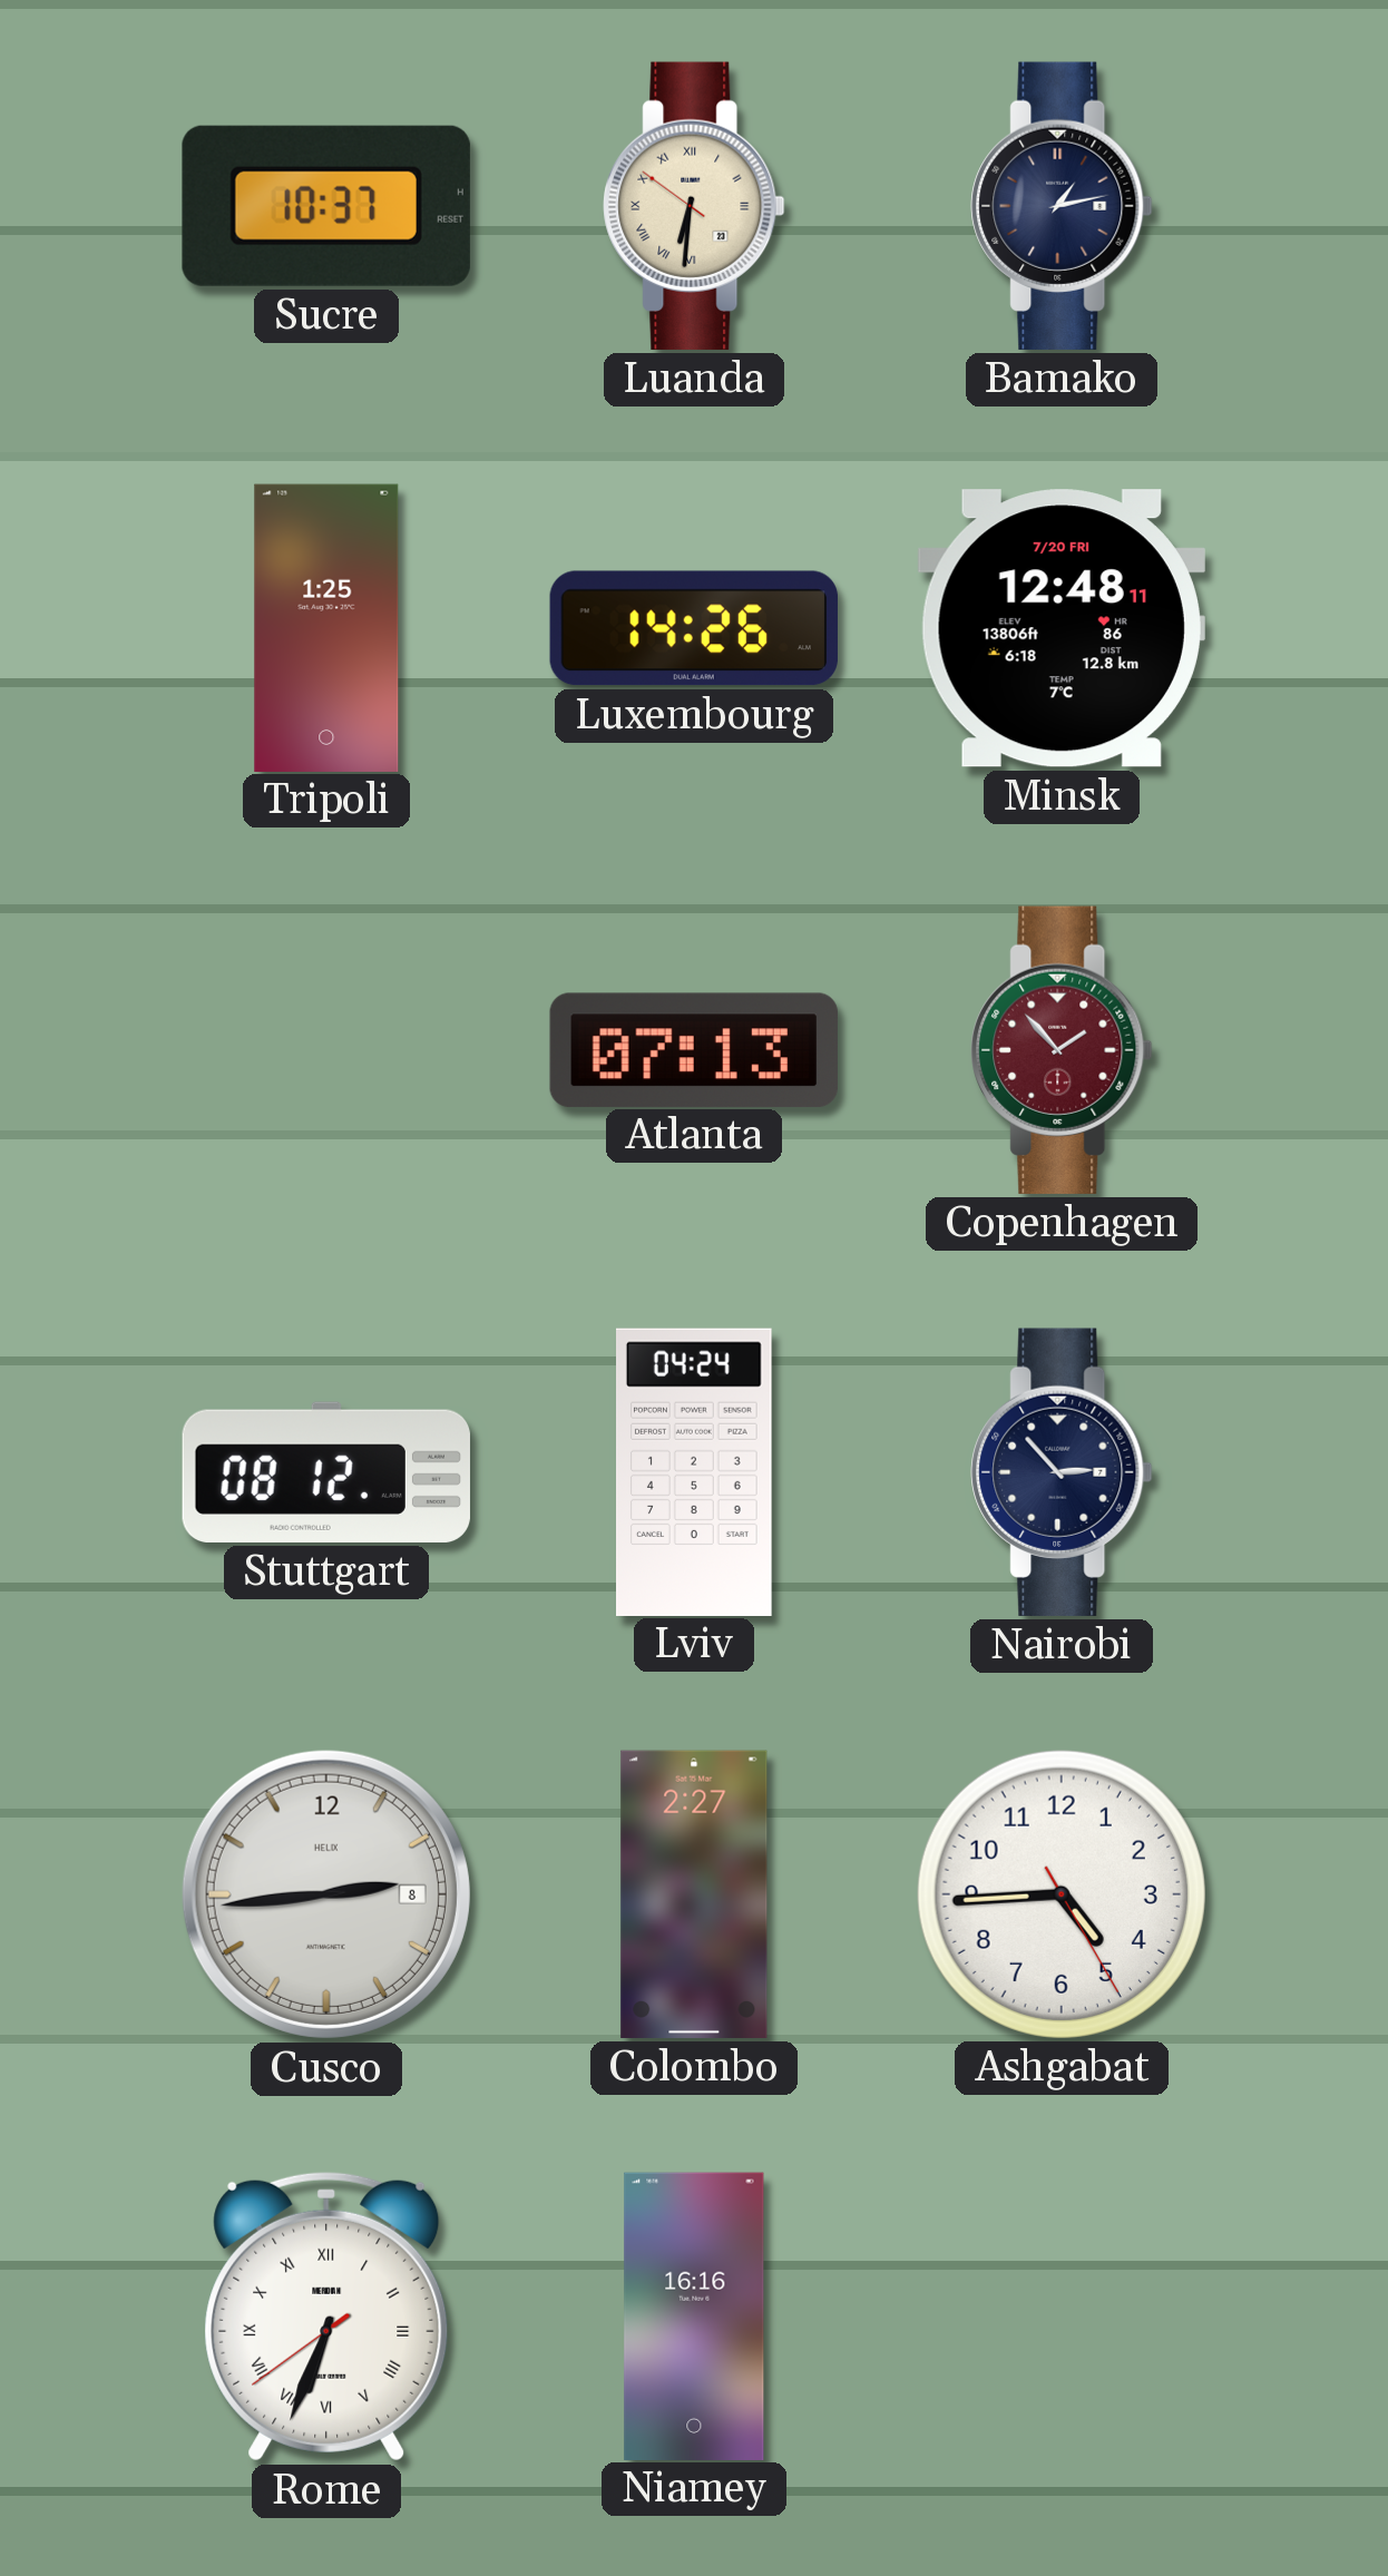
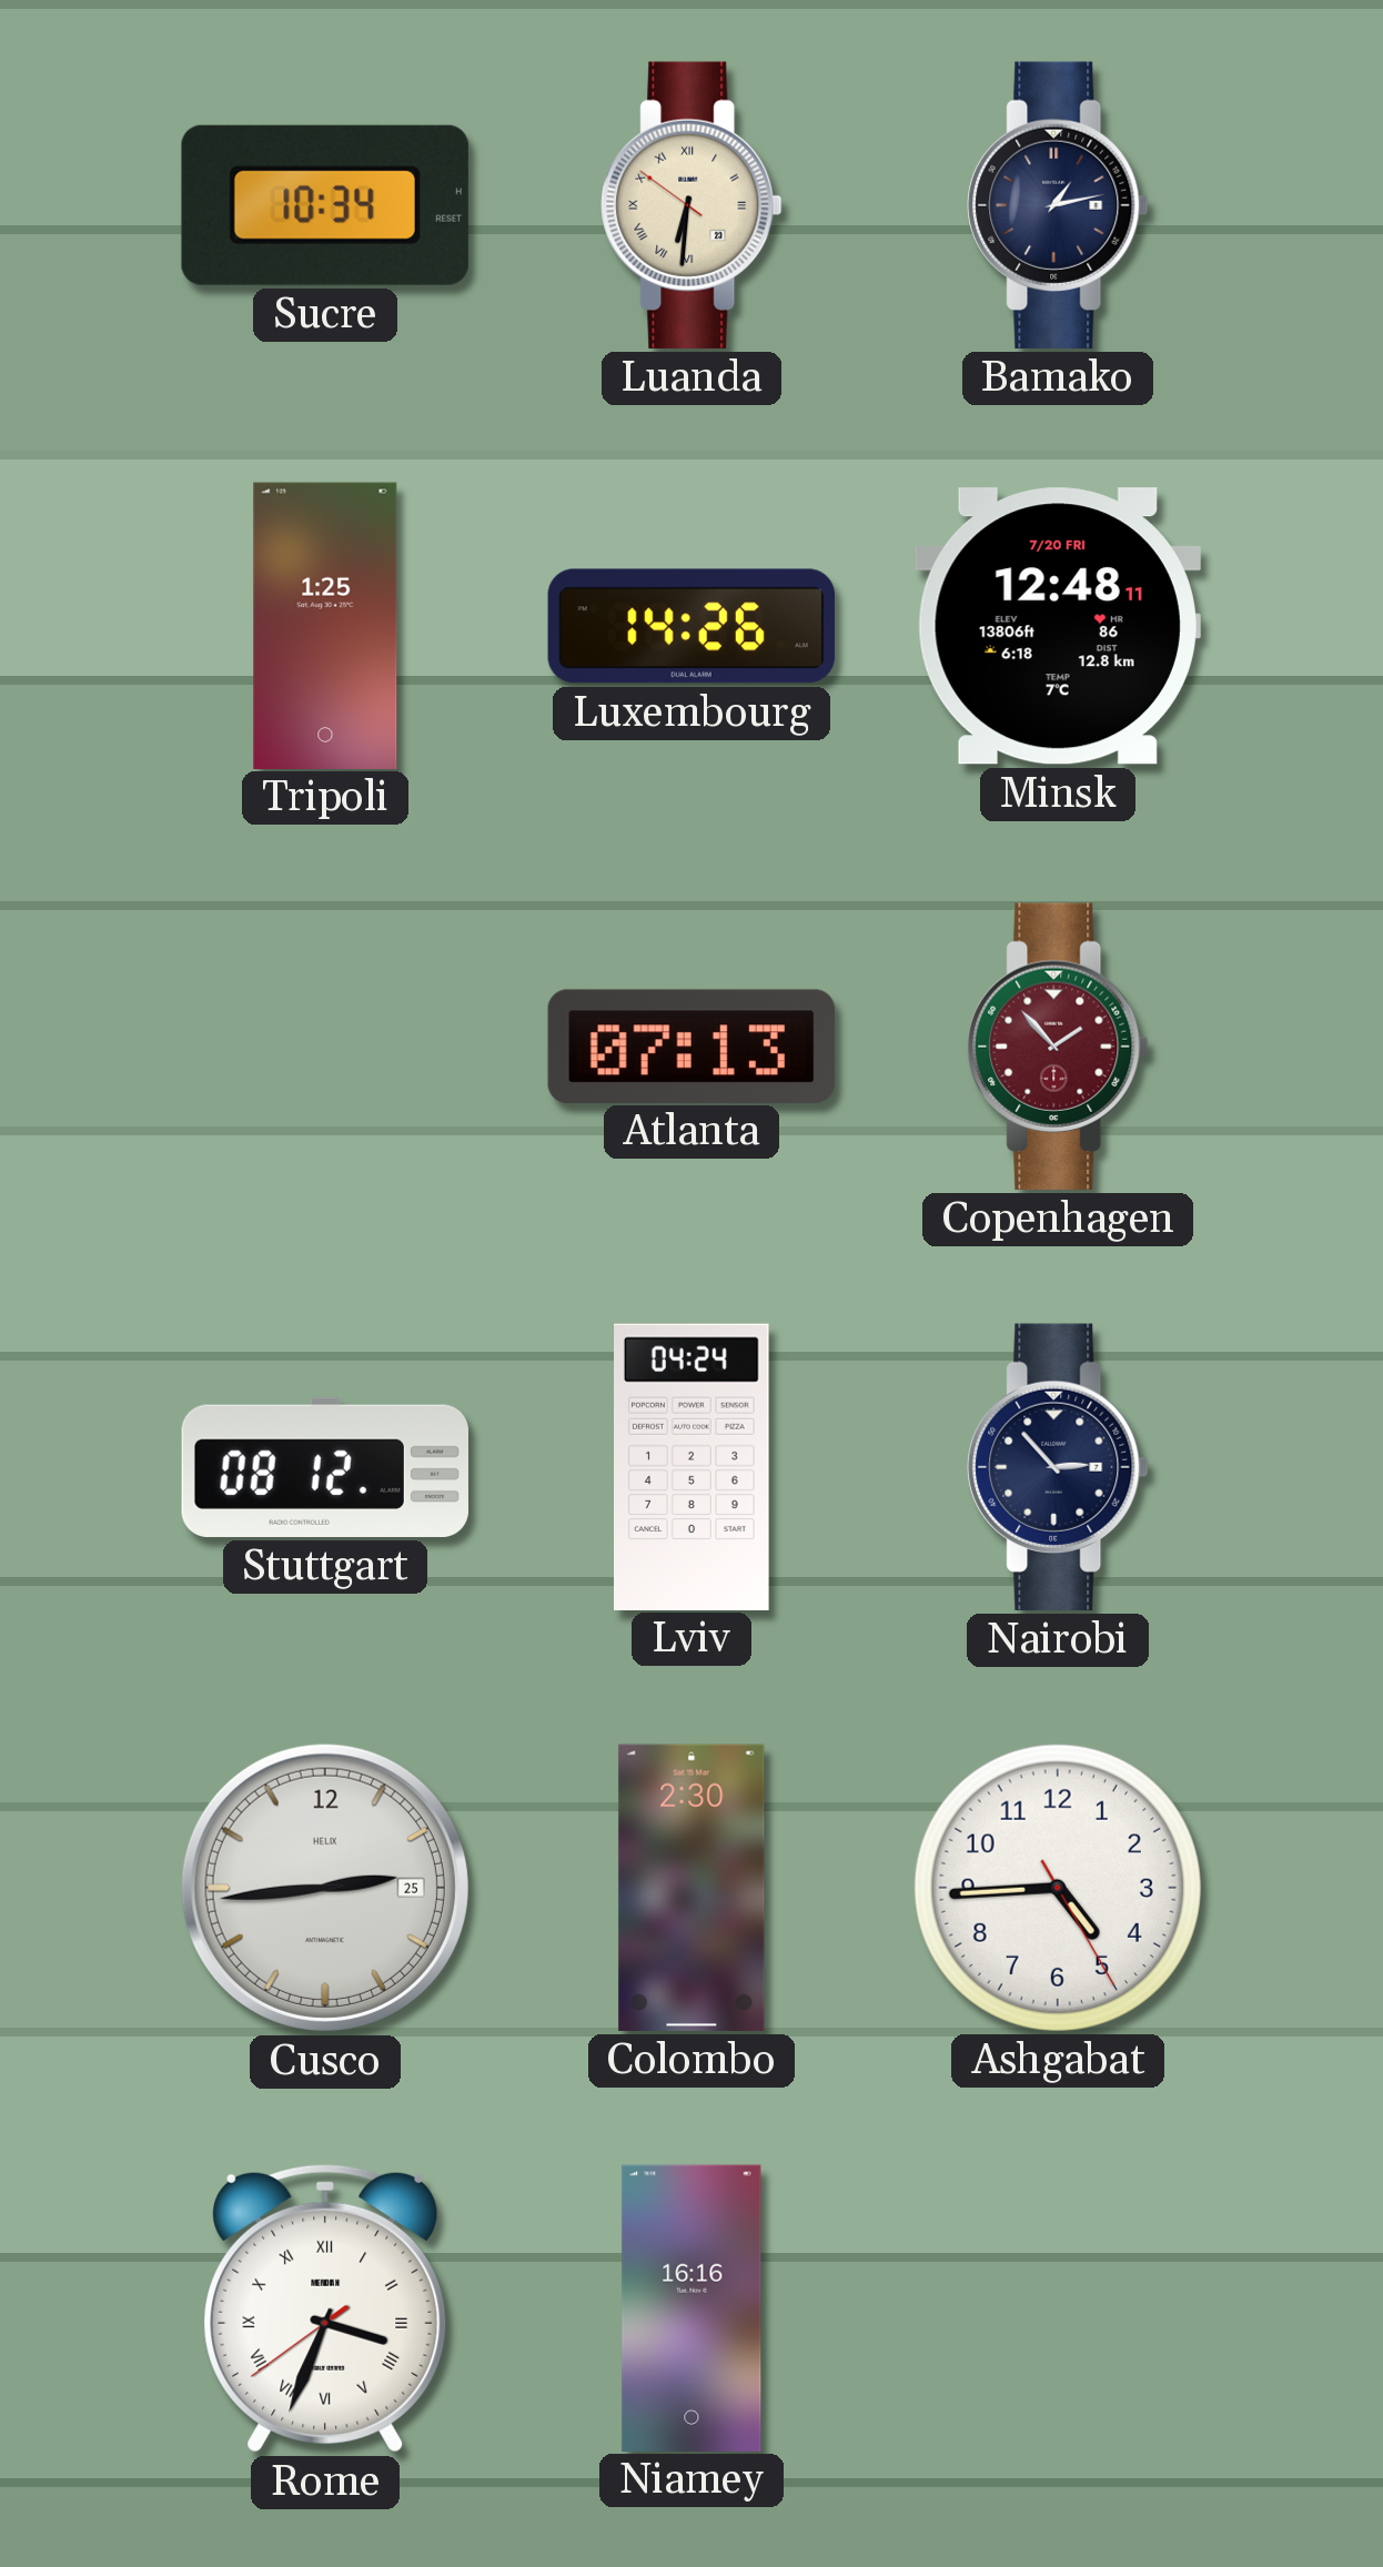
Sucre: 10:37 -> 10:34
Cusco date: 8 -> 25
Colombo: 2:27 -> 2:30
Rome: 6:33 -> 3:33
